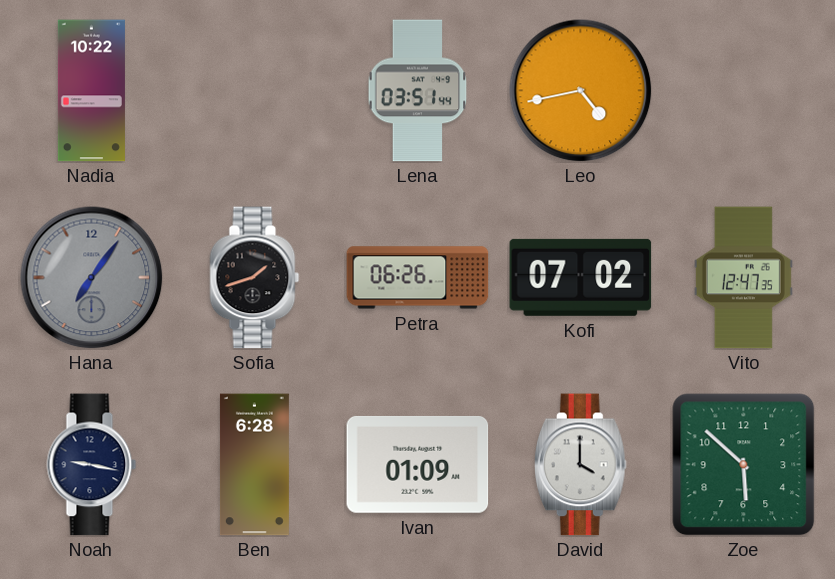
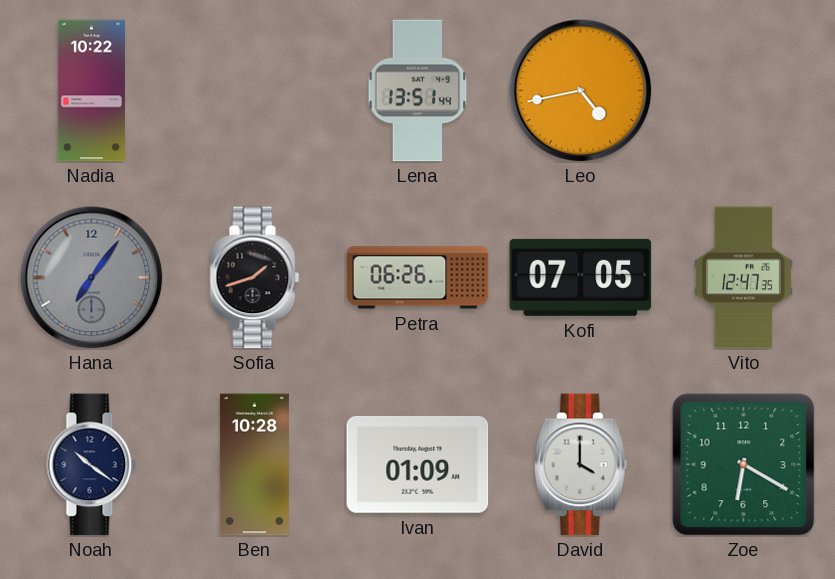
Lena: 03:51 -> 13:51
Kofi: 07:02 -> 07:05
Noah: 9:17 -> 10:21
Ben: 6:28 -> 10:28
Zoe: 5:52 -> 6:20
